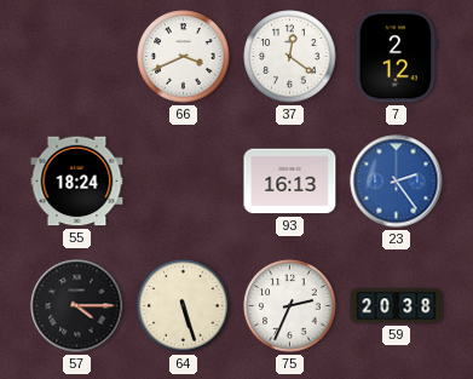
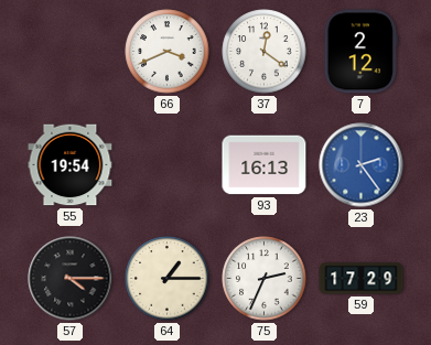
55: 18:24 -> 19:54
64: 5:27 -> 1:15
59: 20:38 -> 17:29
